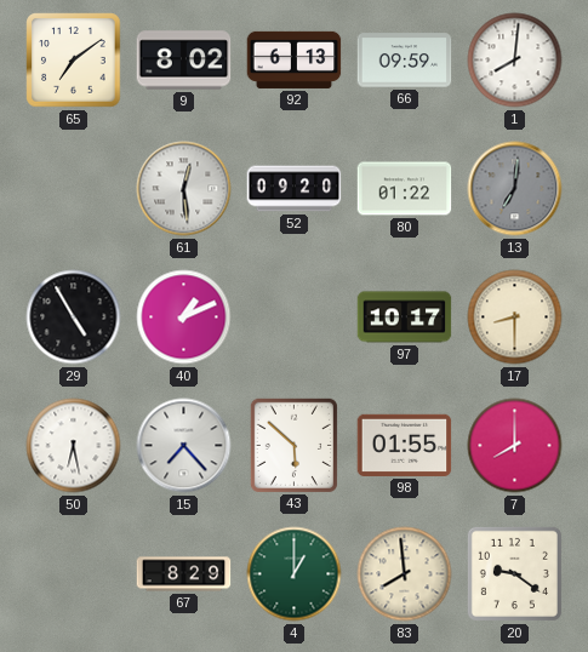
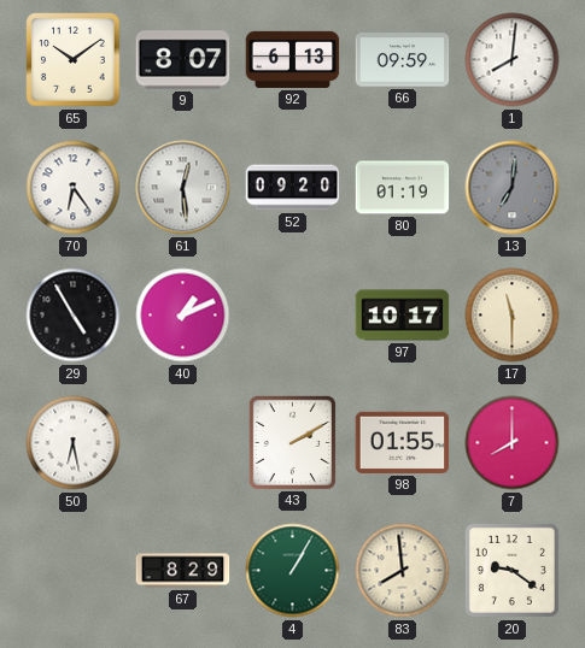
65: 7:09 -> 10:09
9: 8:02 -> 8:07
70: none -> 6:24
80: 01:22 -> 01:19
17: 8:30 -> 11:30
15: 7:23 -> none
43: 5:52 -> 2:10
4: 1:00 -> 1:05
